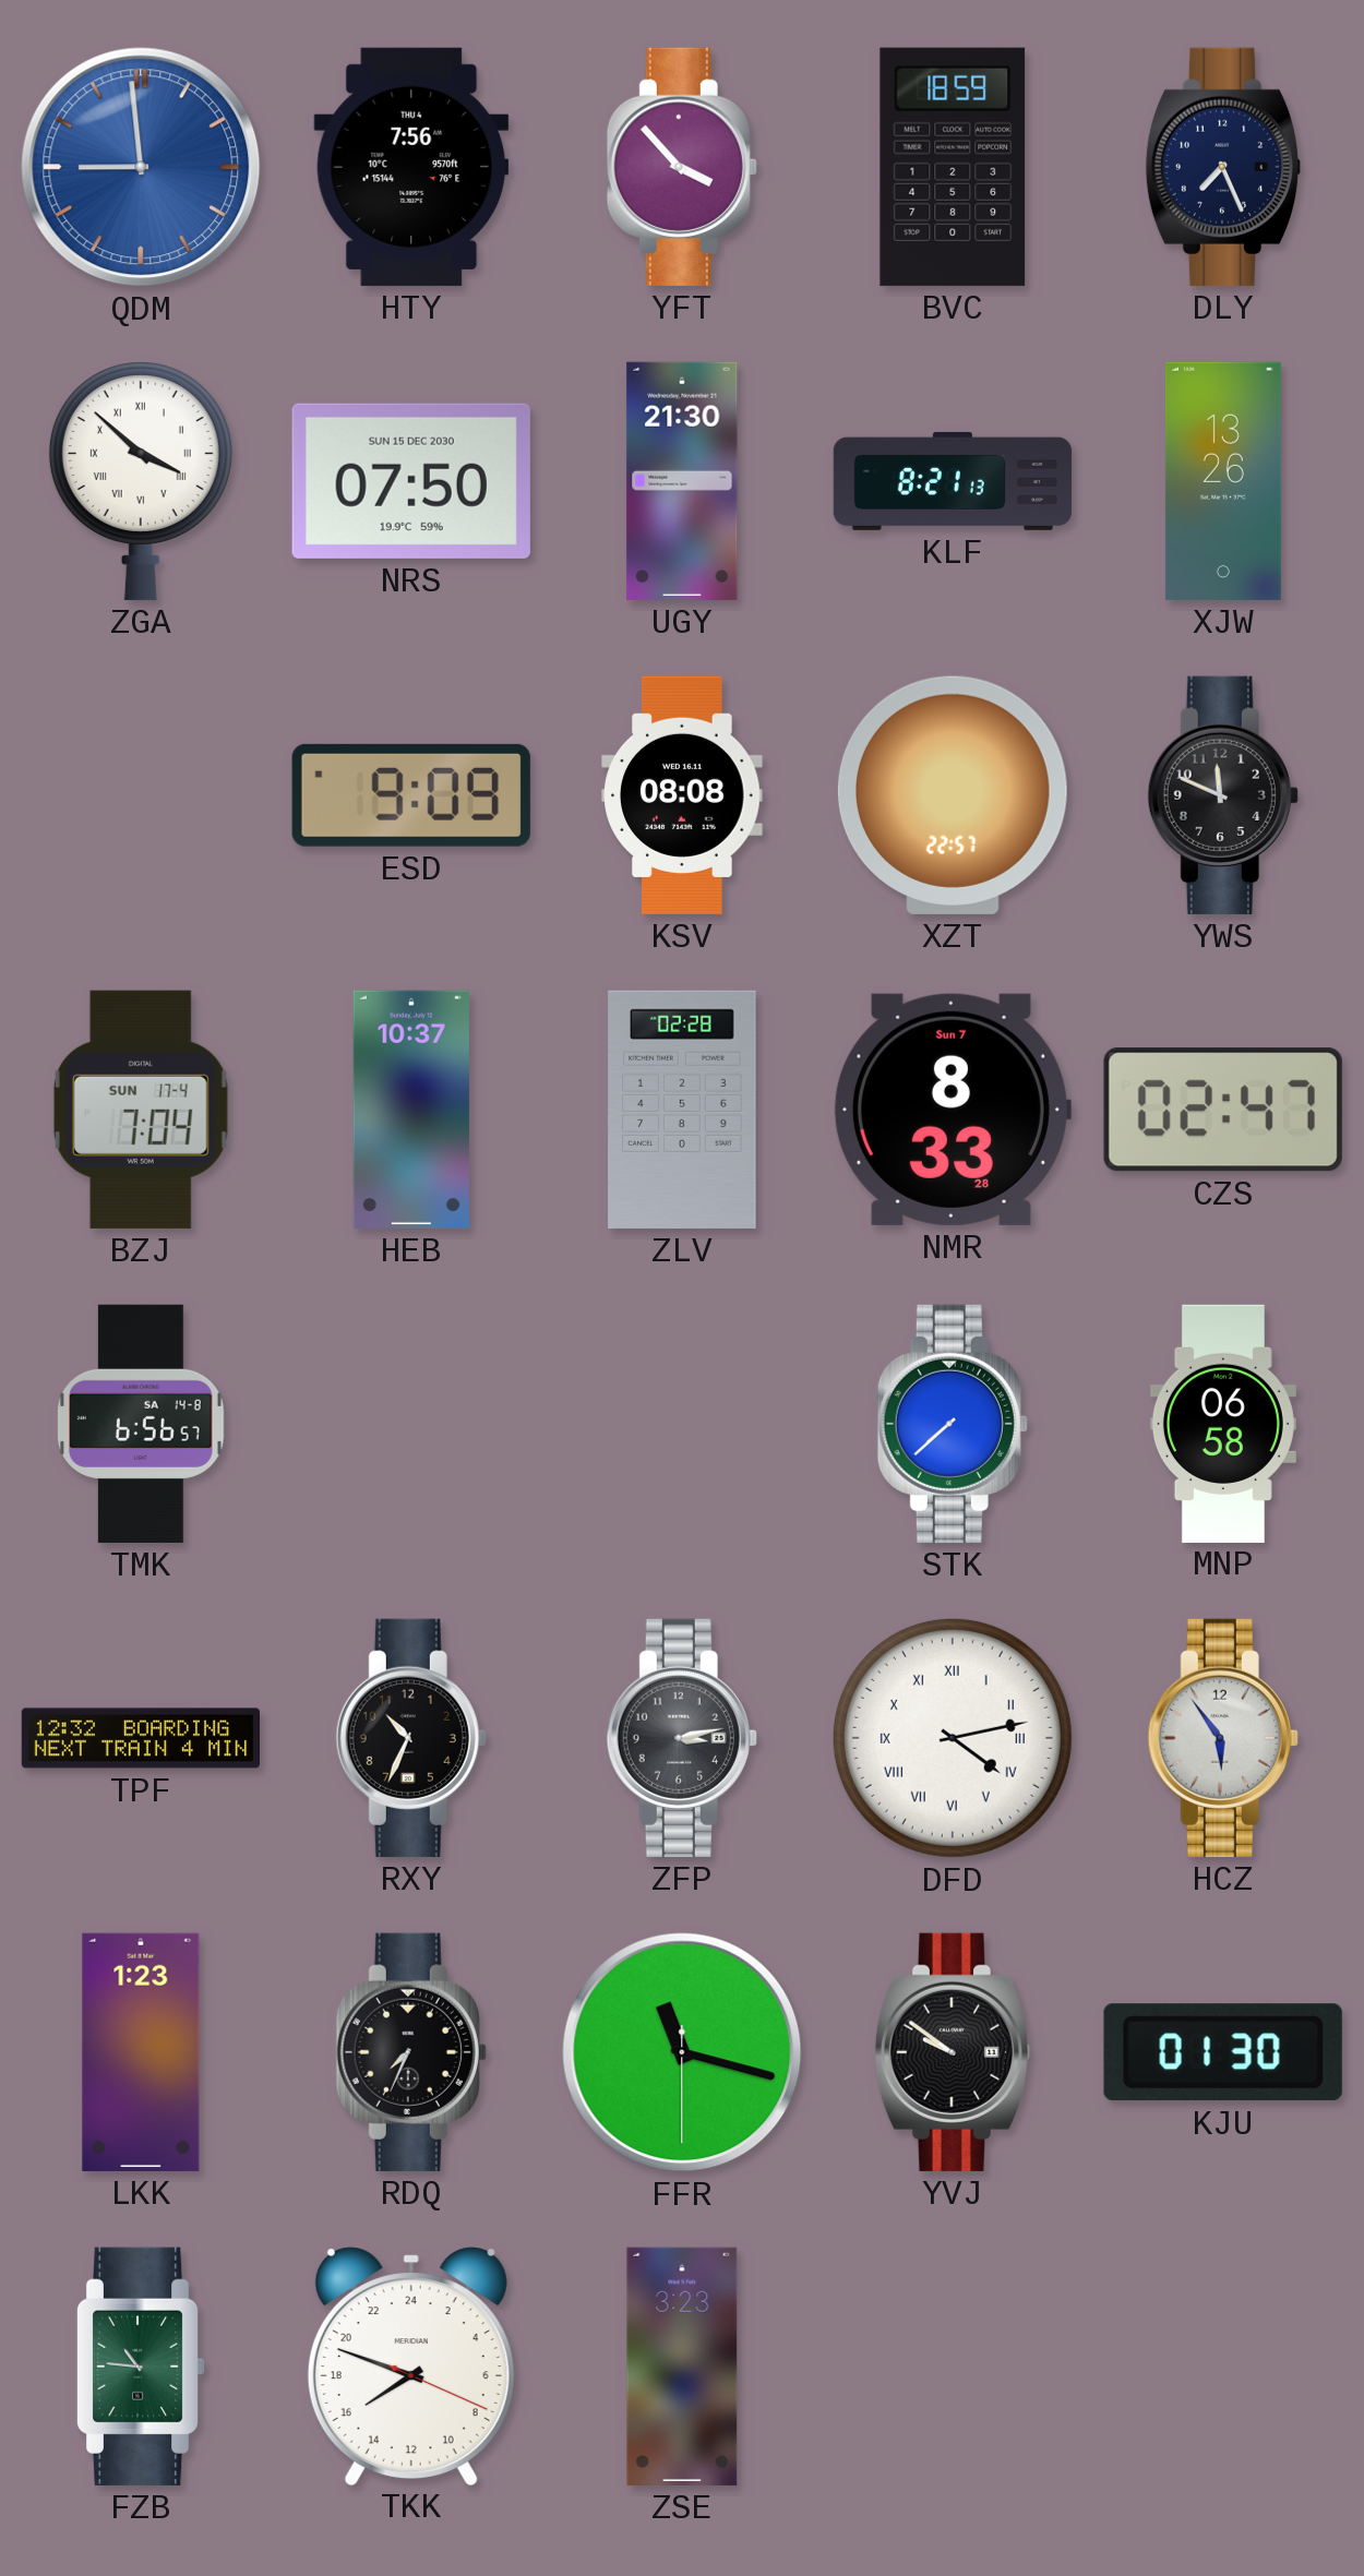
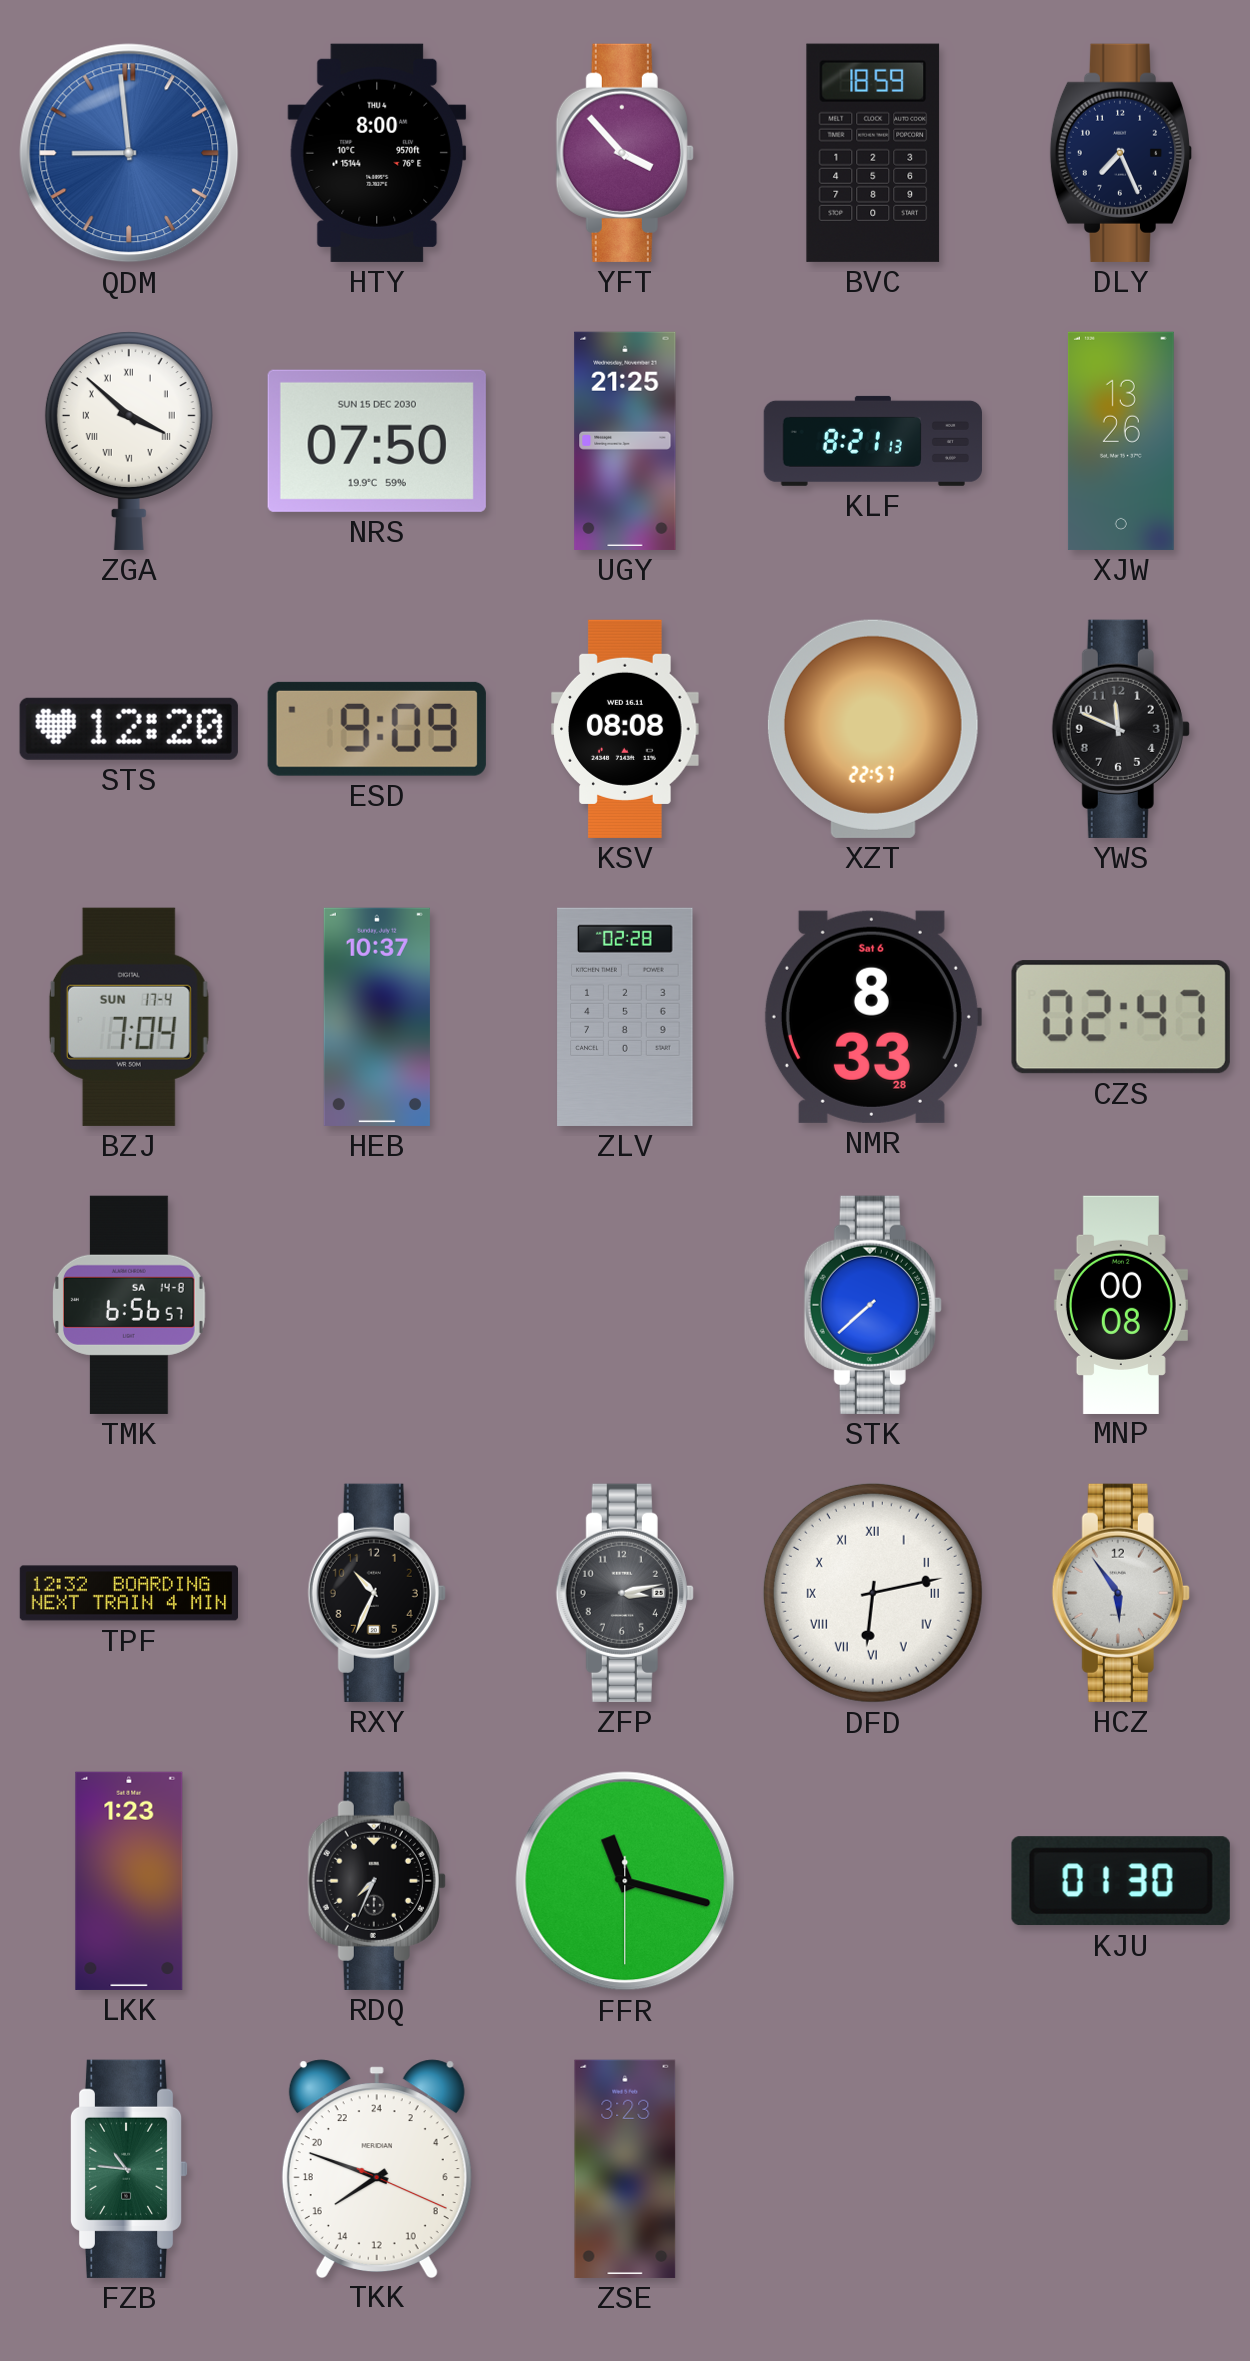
HTY: 7:56 -> 8:00
UGY: 21:30 -> 21:25
STS: none -> 12:20
NMR date: Sun 7 -> Sat 6
MNP: 06:58 -> 00:08
DFD: 4:13 -> 6:13
YVJ: 9:51 -> none
